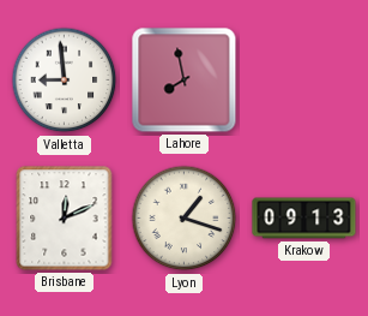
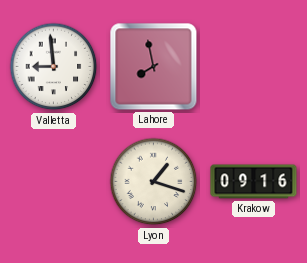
Brisbane: 12:11 -> none
Krakow: 09:13 -> 09:16
